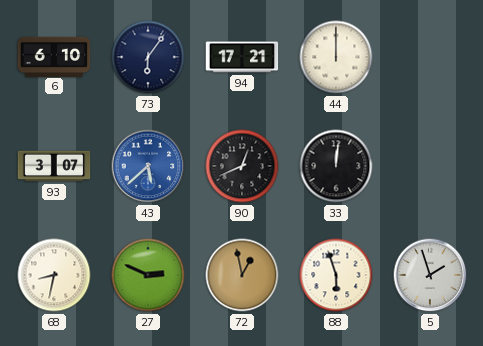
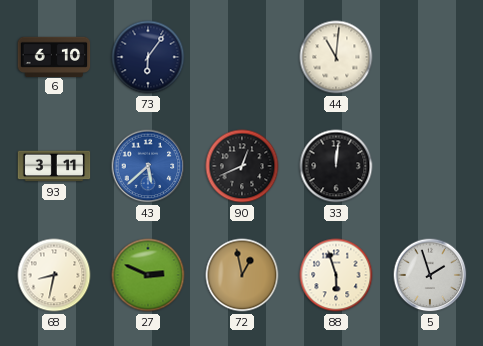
94: 17:21 -> none
44: 12:00 -> 11:01
93: 3:07 -> 3:11
